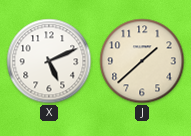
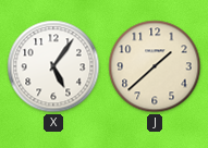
X: 5:11 -> 5:06
